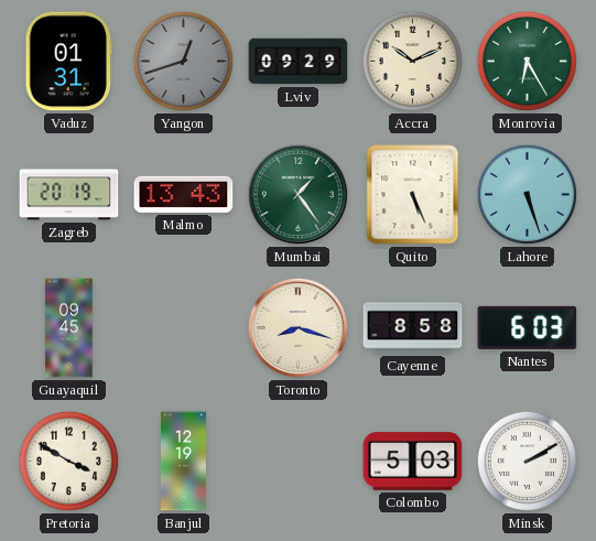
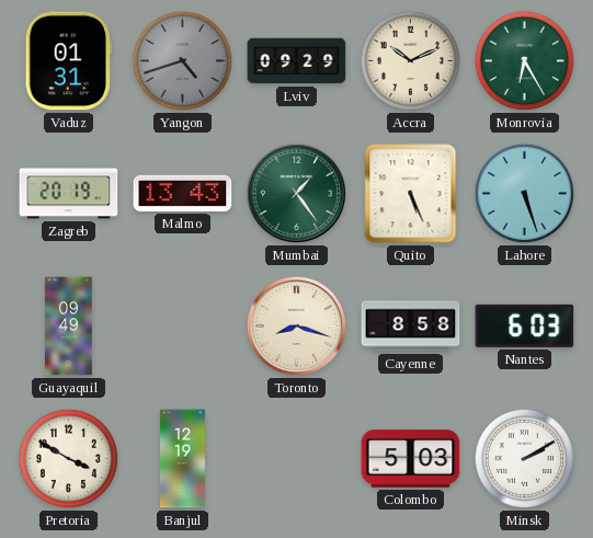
Yangon: 12:42 -> 4:42
Guayaquil: 09:45 -> 09:49
